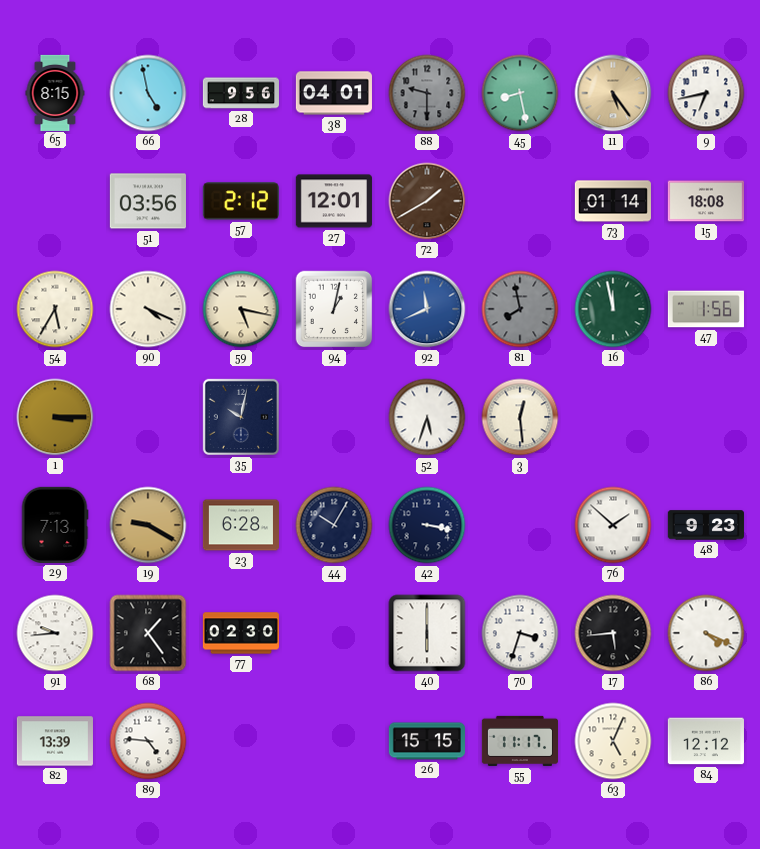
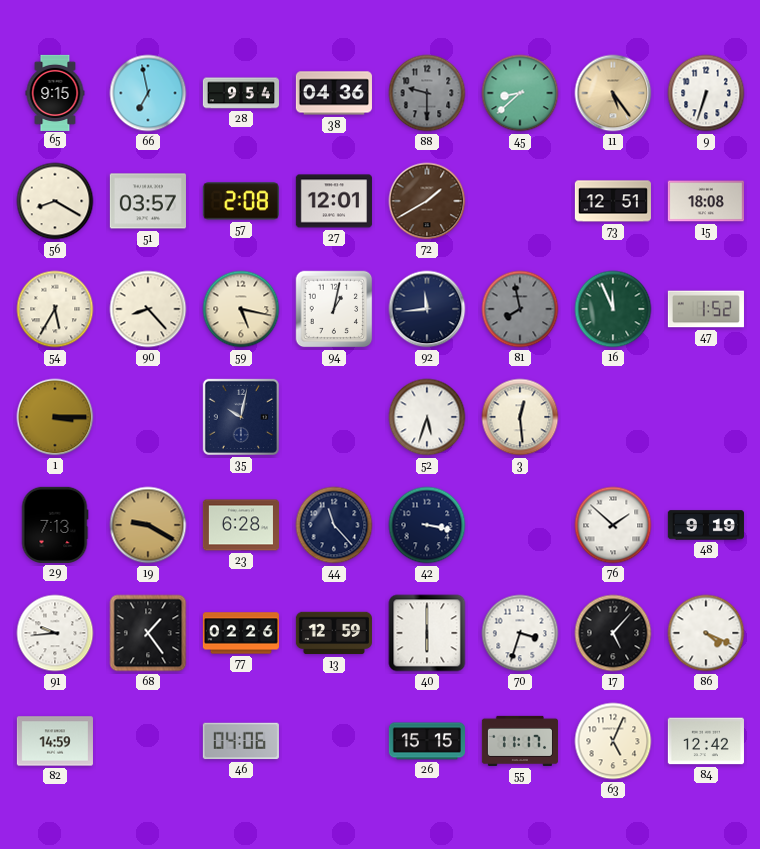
65: 8:15 -> 9:15
66: 4:58 -> 6:58
28: 9:56 -> 9:54
38: 04:01 -> 04:36
45: 8:28 -> 8:38
9: 6:43 -> 6:33
56: none -> 8:20
51: 03:56 -> 03:57
57: 2:12 -> 2:08
73: 01:14 -> 12:51
90: 4:19 -> 8:23
92: 11:41 -> 11:44
92 dial: blue -> navy
16: 11:58 -> 11:56
47: 1:56 -> 1:52
44: 10:05 -> 11:23
48: 9:23 -> 9:19
77: 02:30 -> 02:26
13: none -> 12:59
17: 5:44 -> 5:07
82: 13:39 -> 14:59
89: 4:46 -> none
46: none -> 04:06
84: 12:12 -> 12:42
